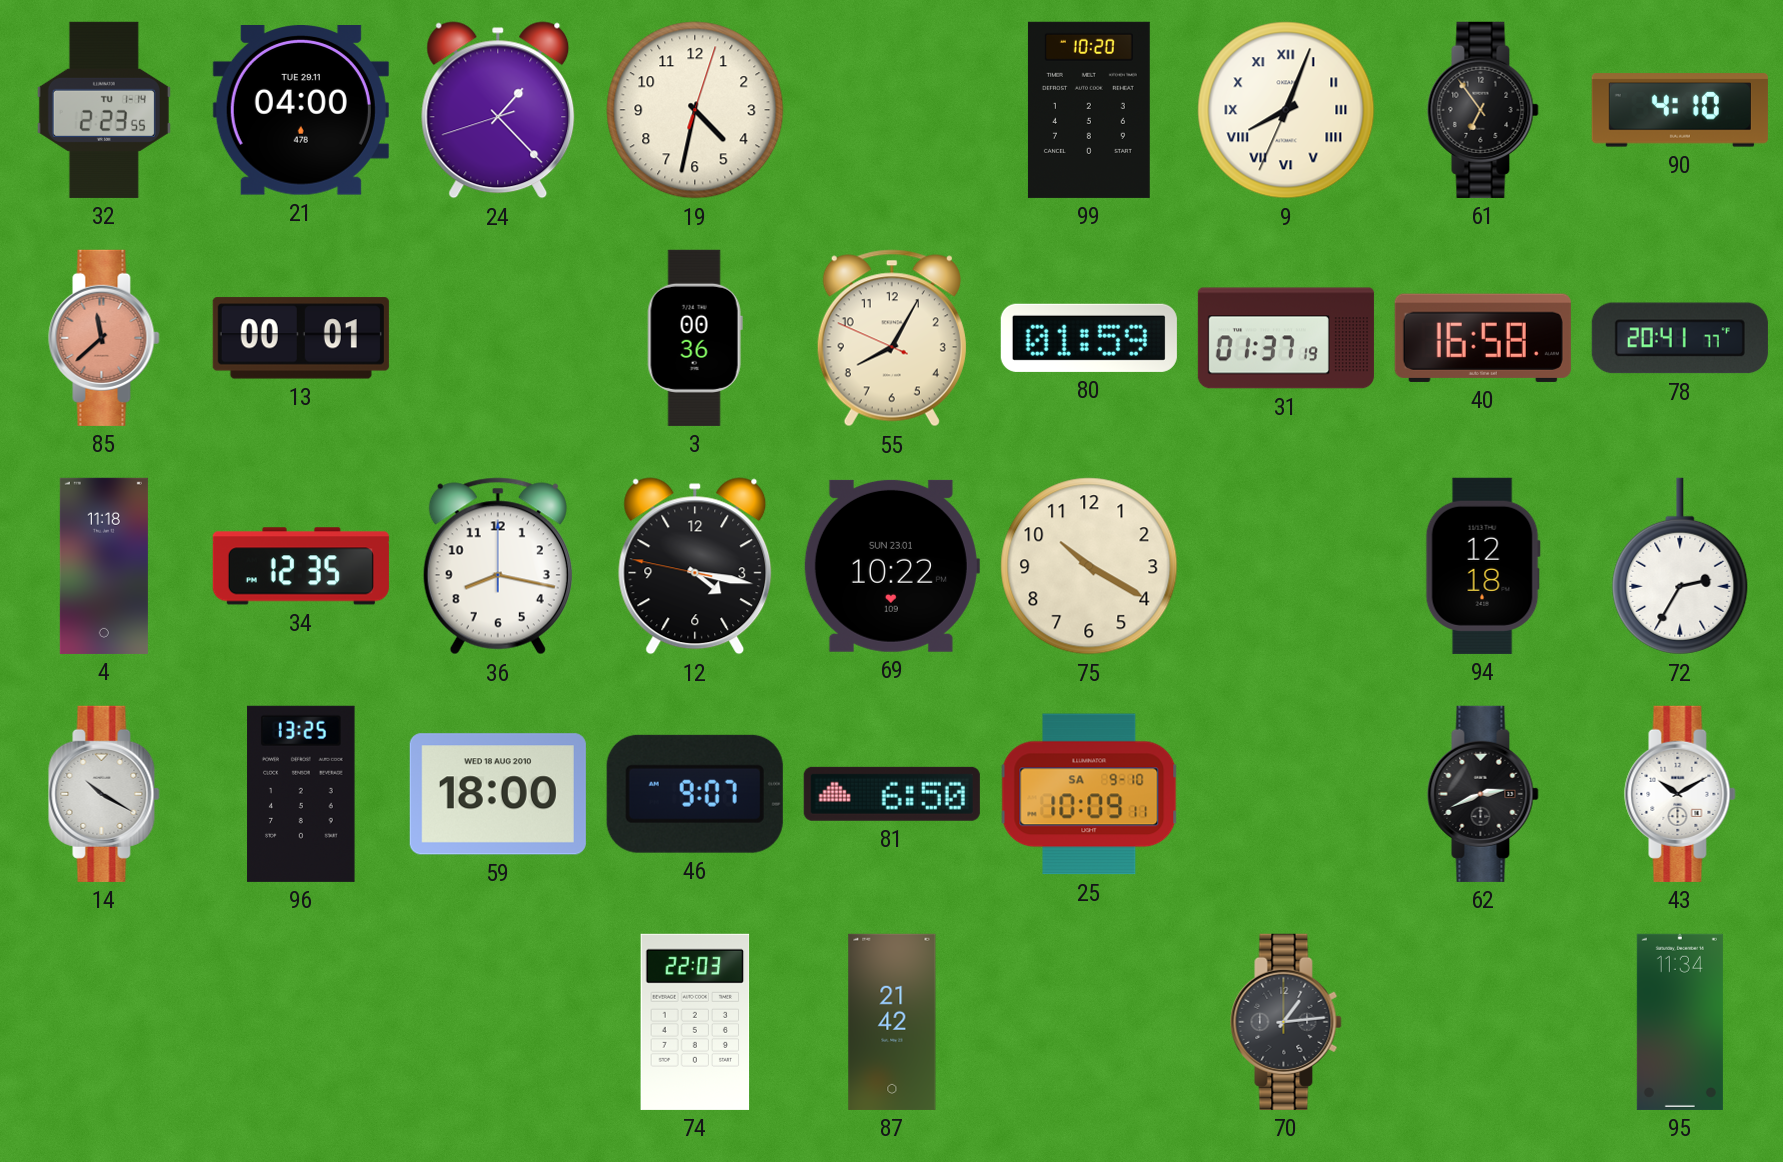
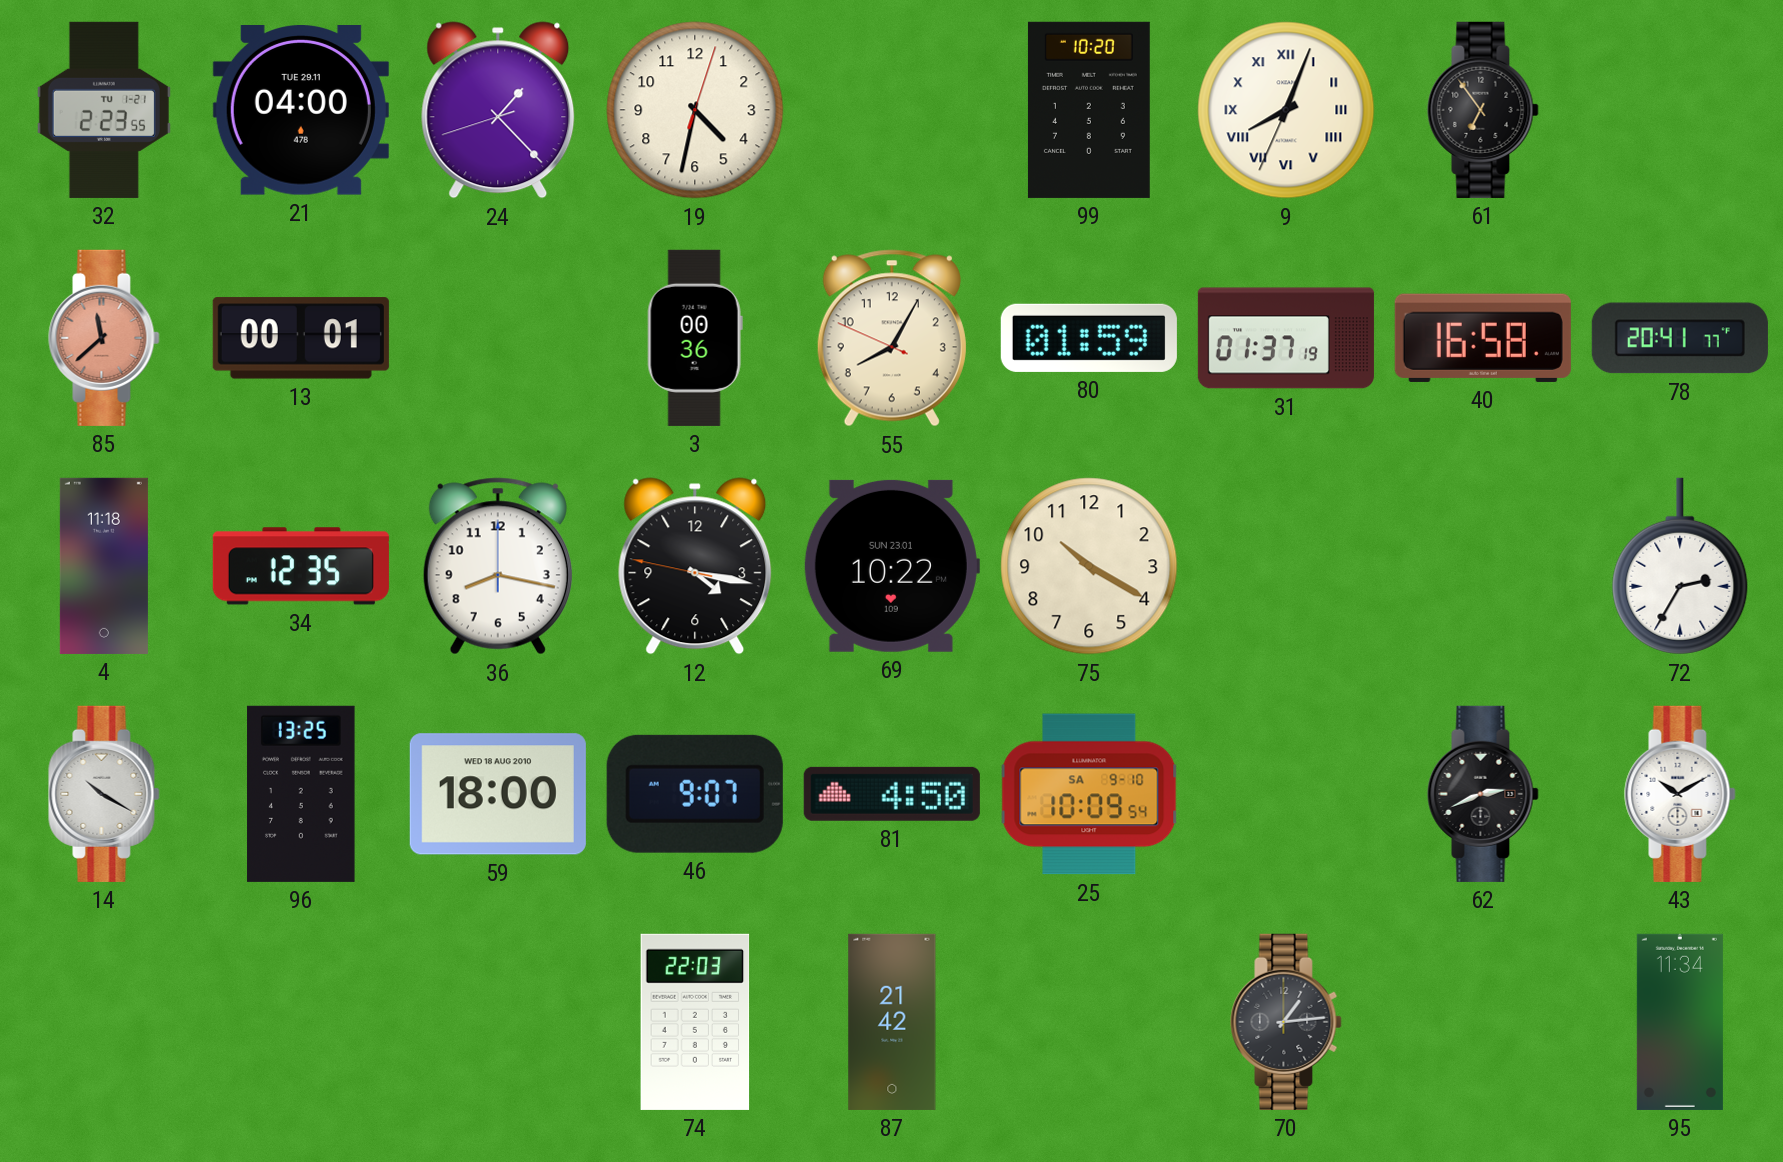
32 date: TU 1-14 -> TU 1-21
90: 4:10 -> none
94: 12:18 -> none
81: 6:50 -> 4:50
25: 10:09:11 -> 10:09:54
